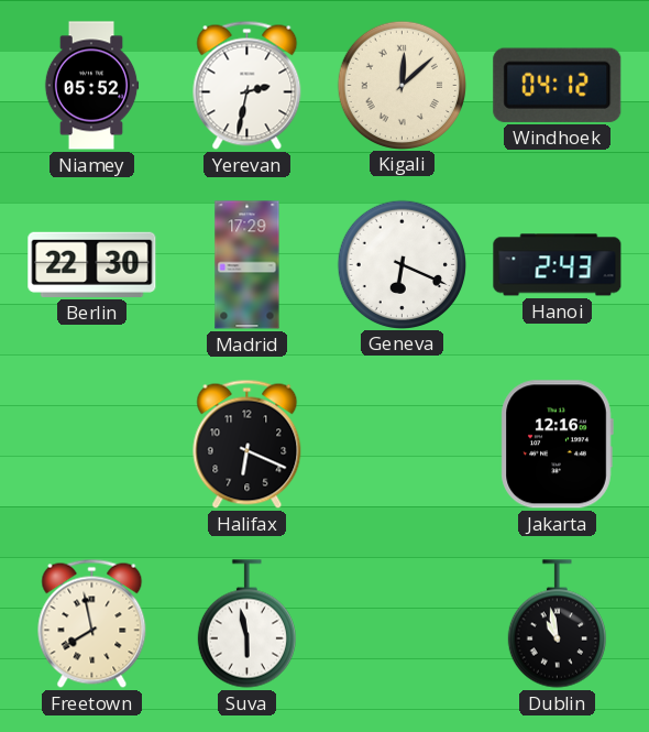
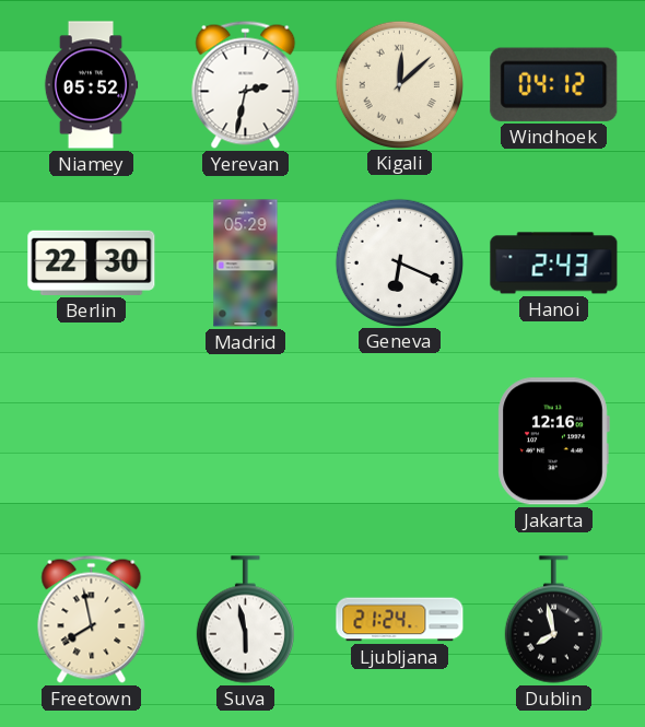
Madrid: 17:29 -> 05:29
Halifax: 6:19 -> none
Ljubljana: none -> 21:24
Dublin: 10:58 -> 7:58
